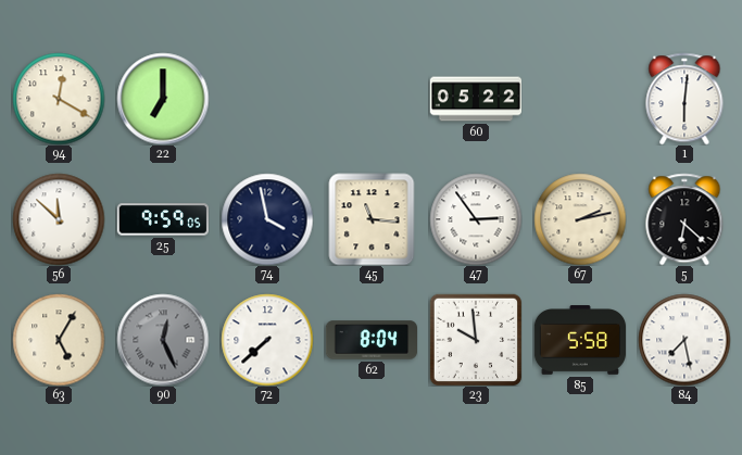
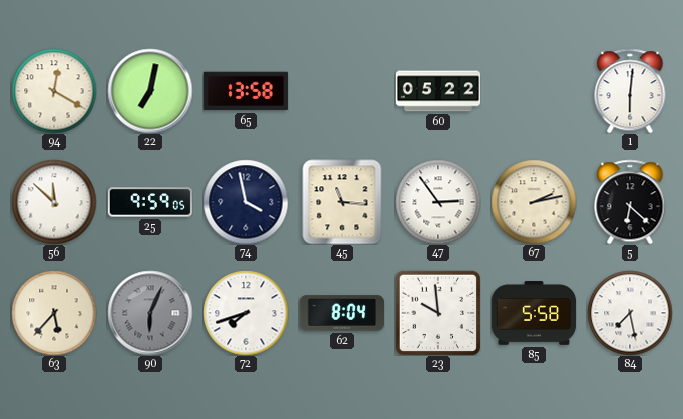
22: 7:00 -> 7:02
65: none -> 13:58
63: 5:05 -> 5:37
90: 12:26 -> 6:04
72: 7:38 -> 7:42
